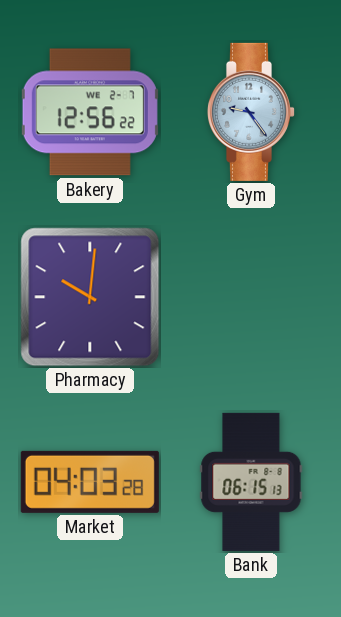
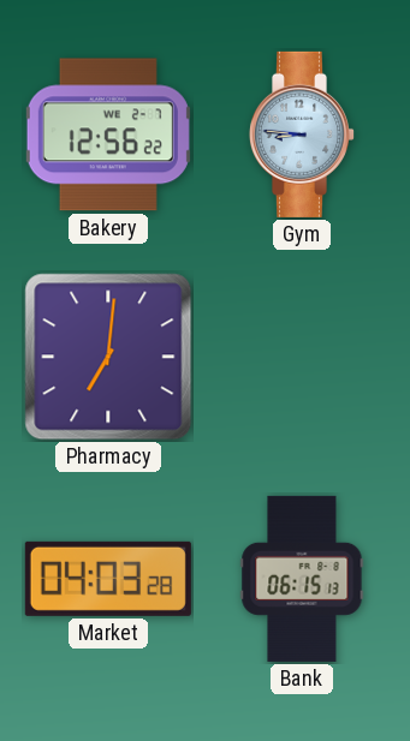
Gym: 9:24 -> 8:46
Pharmacy: 10:01 -> 7:01
